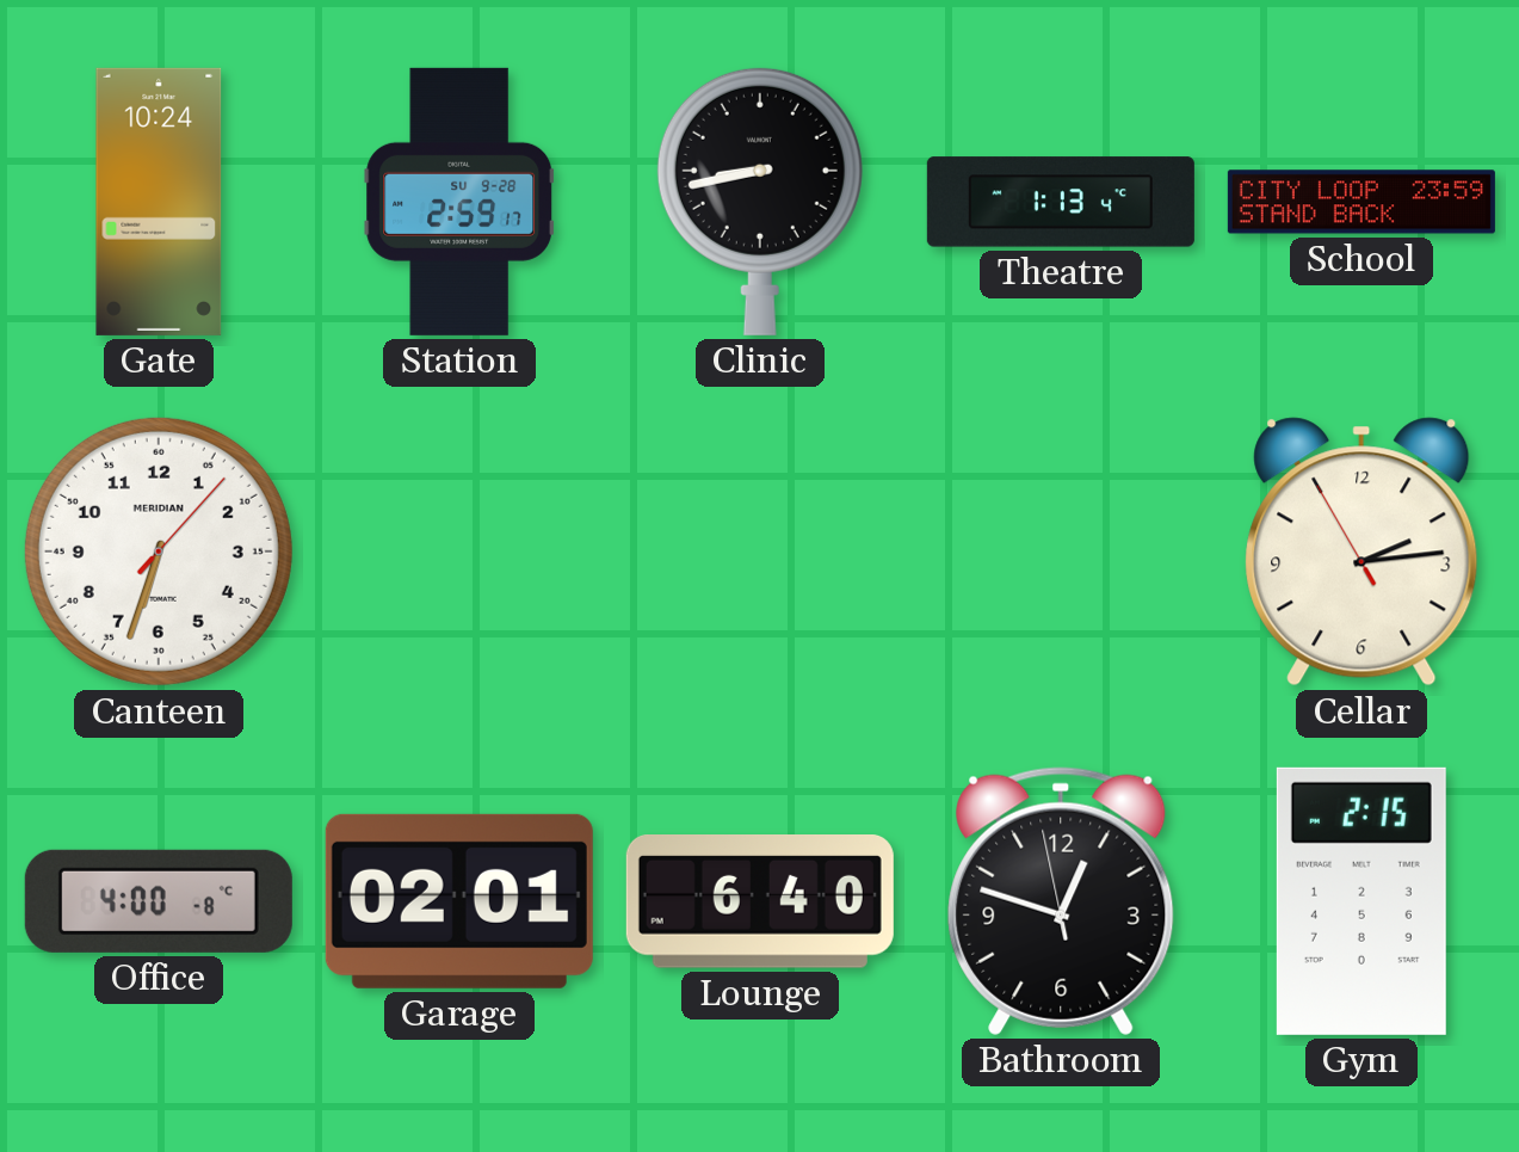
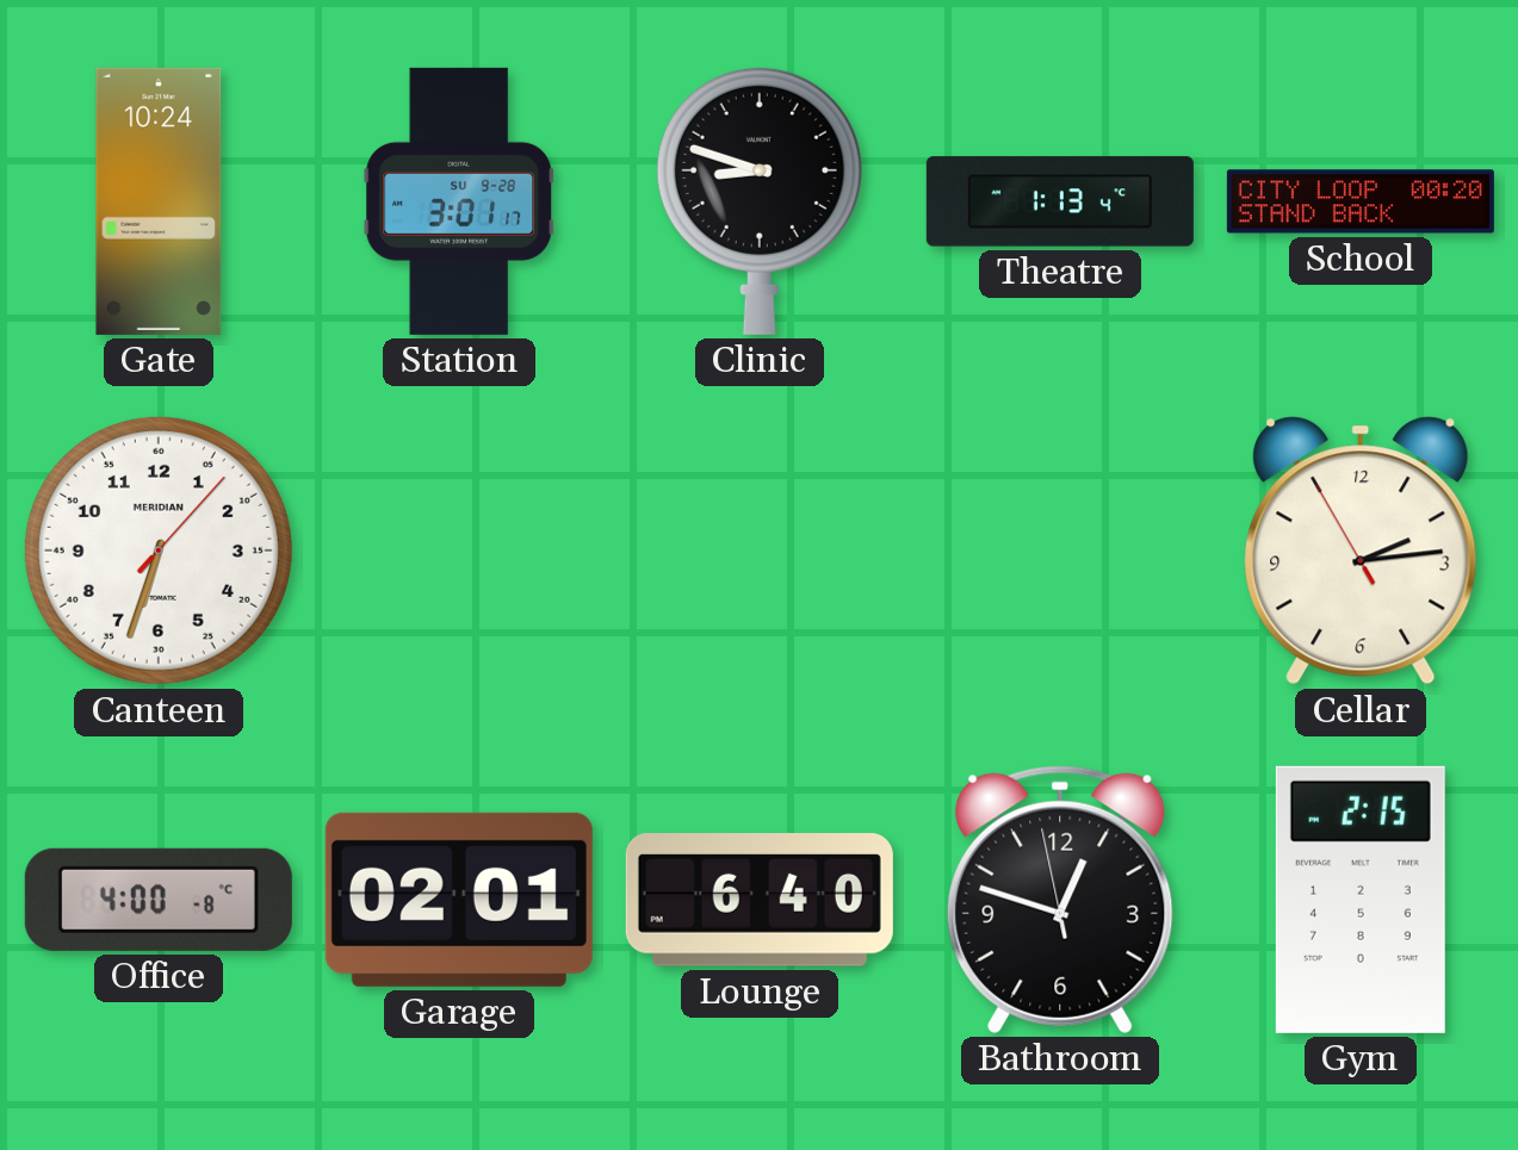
Station: 2:59 -> 3:01
Clinic: 8:43 -> 8:48
School: 23:59 -> 00:20
